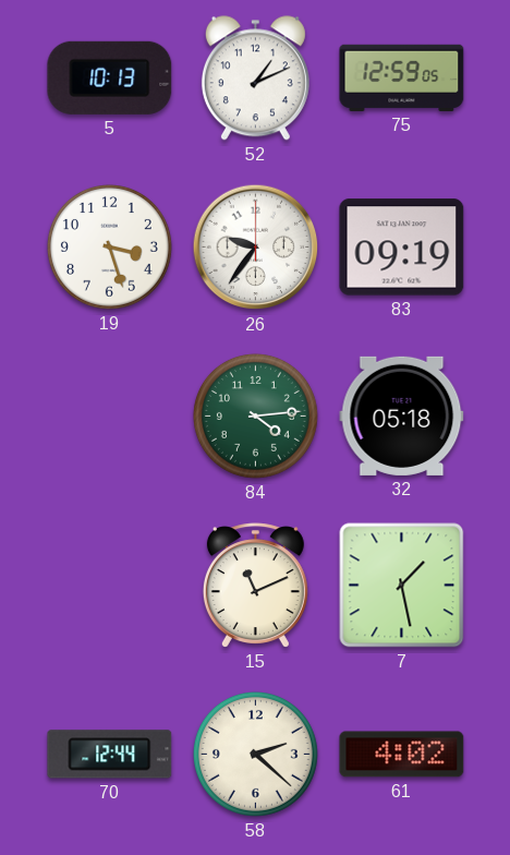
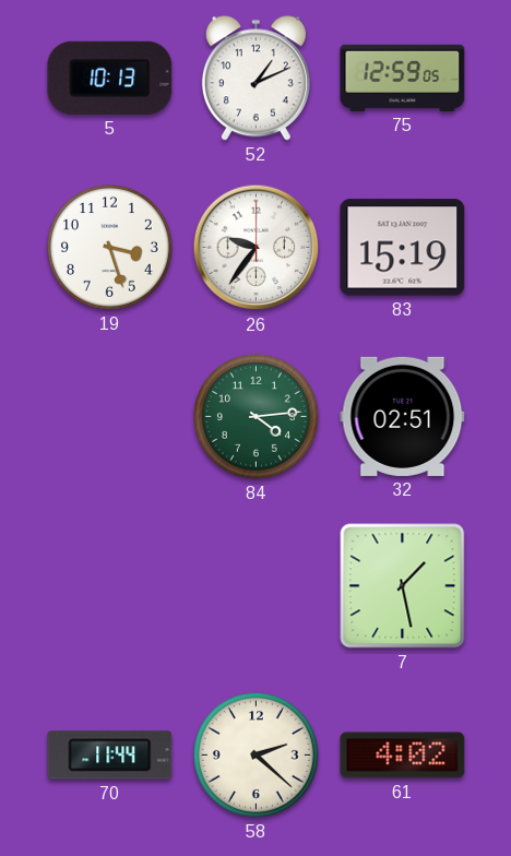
83: 09:19 -> 15:19
32: 05:18 -> 02:51
15: 11:11 -> none
70: 12:44 -> 11:44
